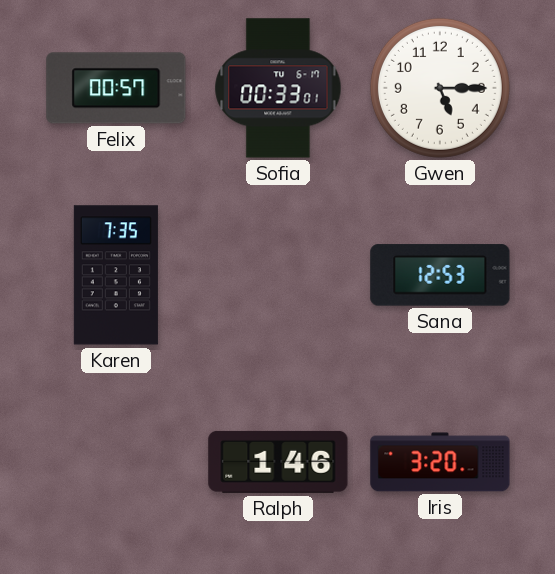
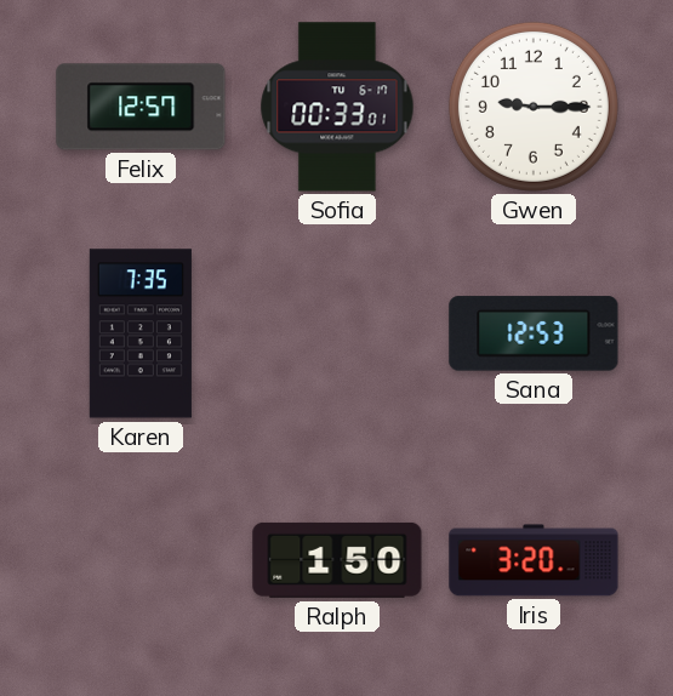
Felix: 00:57 -> 12:57
Gwen: 5:15 -> 9:15
Ralph: 1:46 -> 1:50
